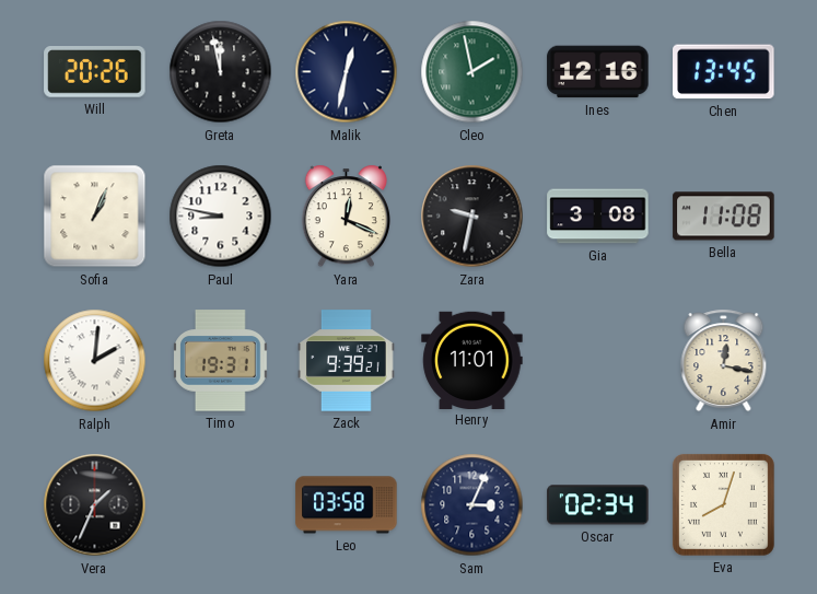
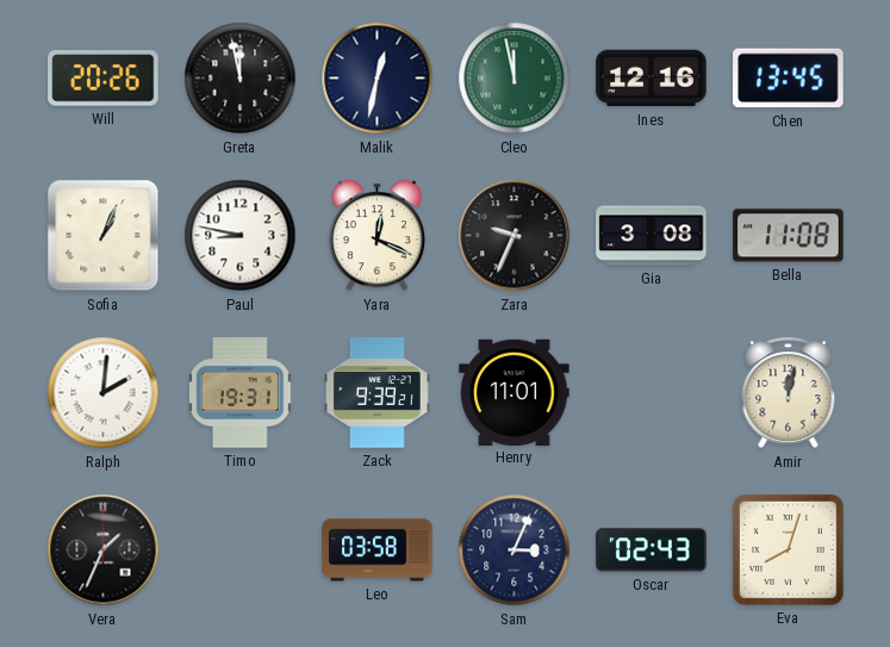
Cleo: 1:58 -> 11:58
Zara: 9:32 -> 9:34
Amir: 12:17 -> 12:02
Oscar: 02:34 -> 02:43
